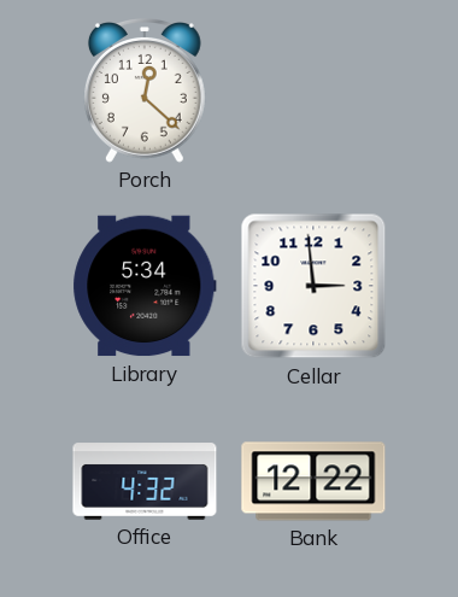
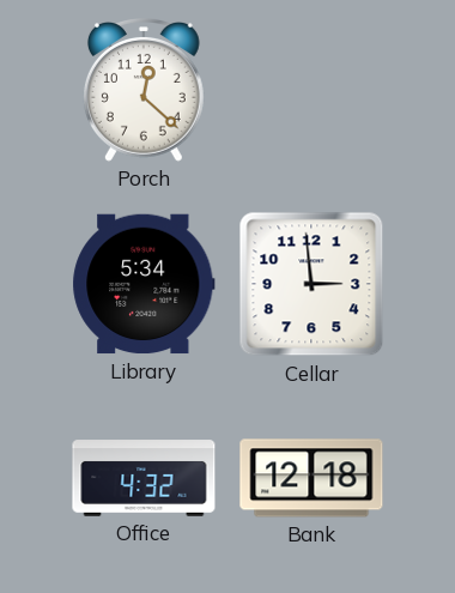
Bank: 12:22 -> 12:18
